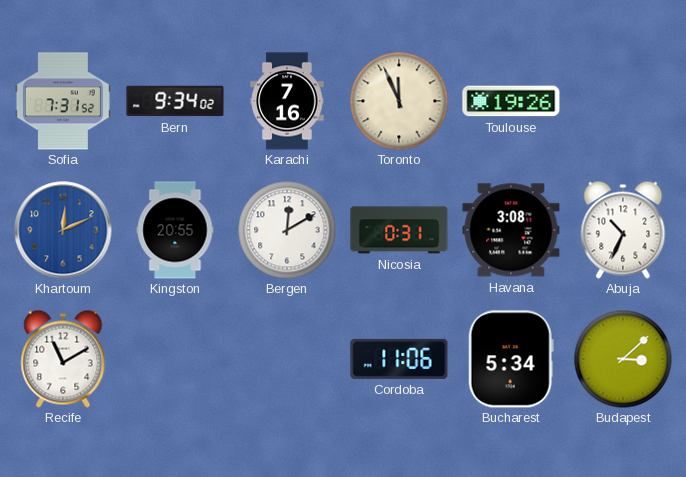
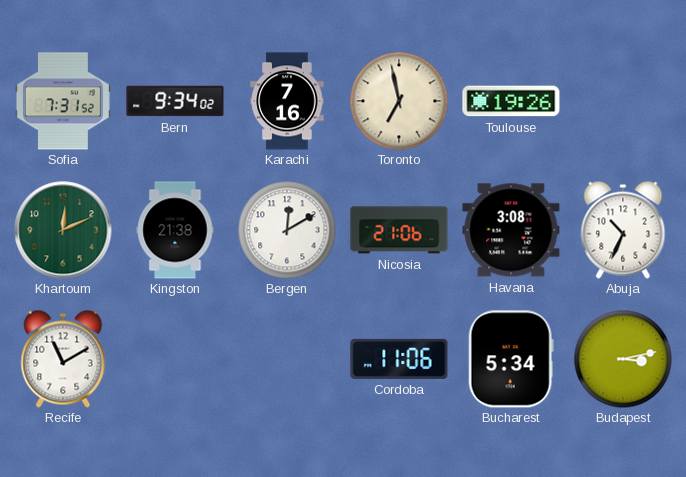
Toronto: 11:56 -> 6:58
Khartoum dial: blue -> green
Kingston: 20:55 -> 21:38
Nicosia: 0:31 -> 21:06
Budapest: 3:08 -> 3:13
